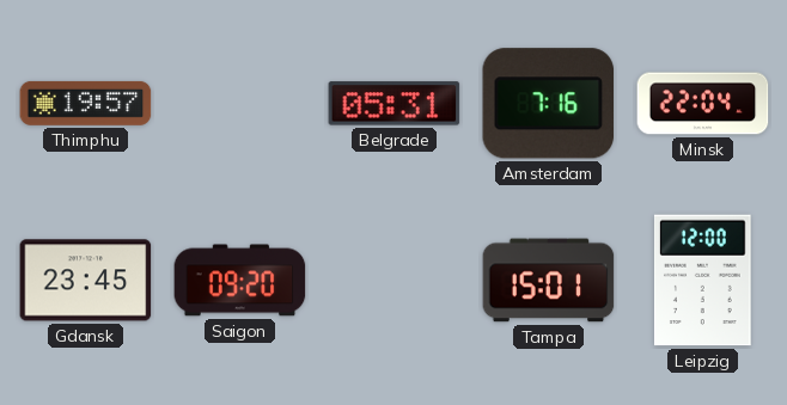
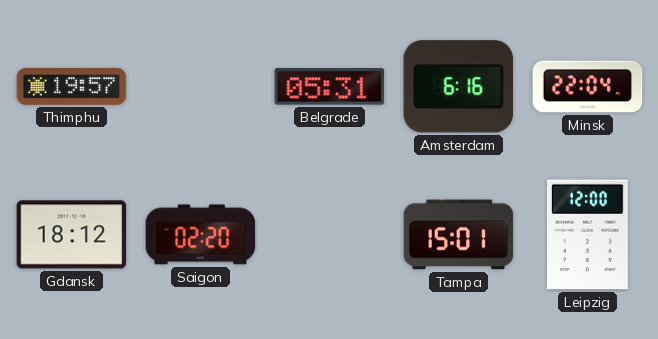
Amsterdam: 7:16 -> 6:16
Gdansk: 23:45 -> 18:12
Saigon: 09:20 -> 02:20
